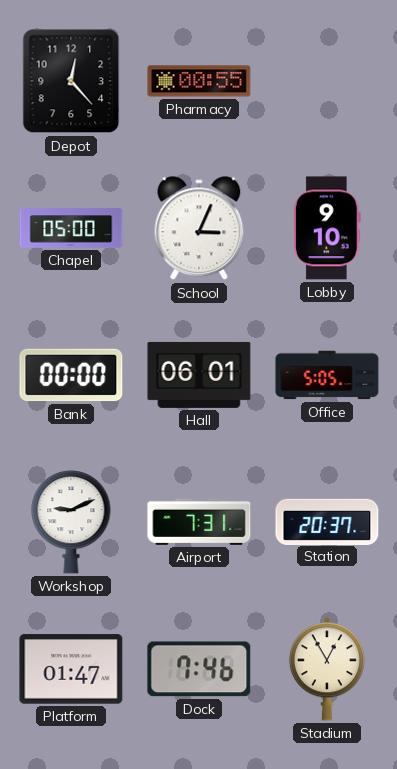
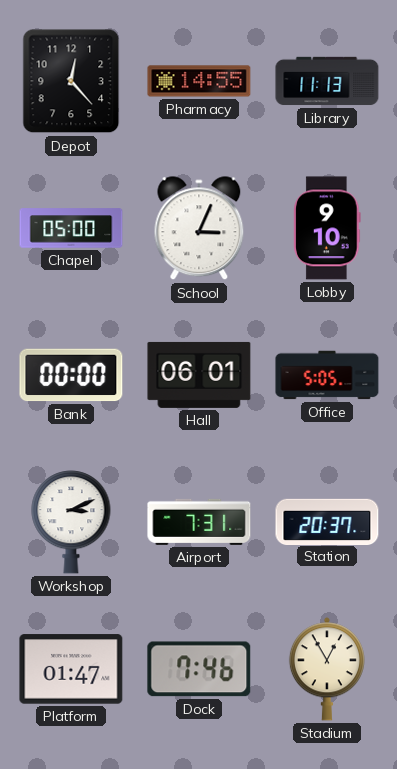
Pharmacy: 00:55 -> 14:55
Library: none -> 11:13
Workshop: 9:11 -> 3:11
